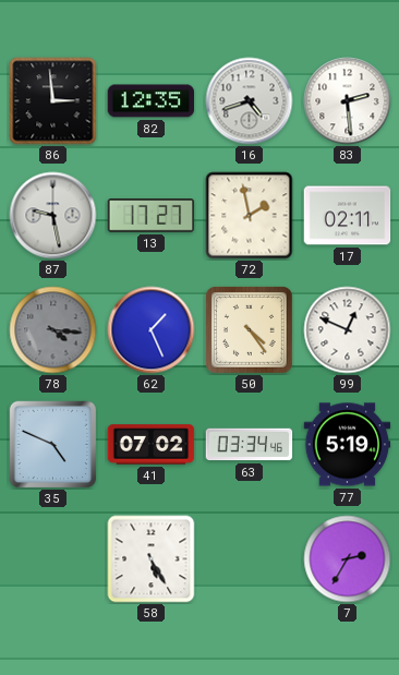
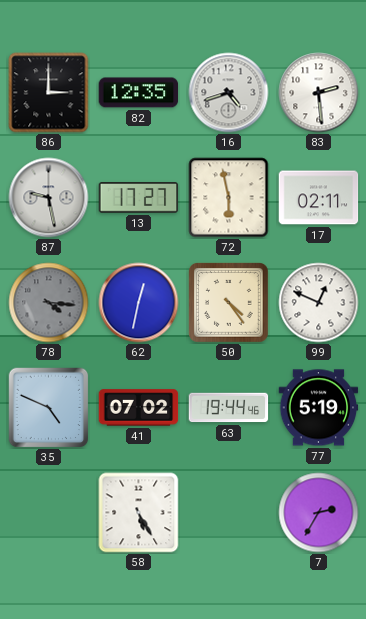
86: 2:59 -> 3:00
72: 1:58 -> 5:58
62: 1:26 -> 12:32
63: 03:34 -> 19:44
